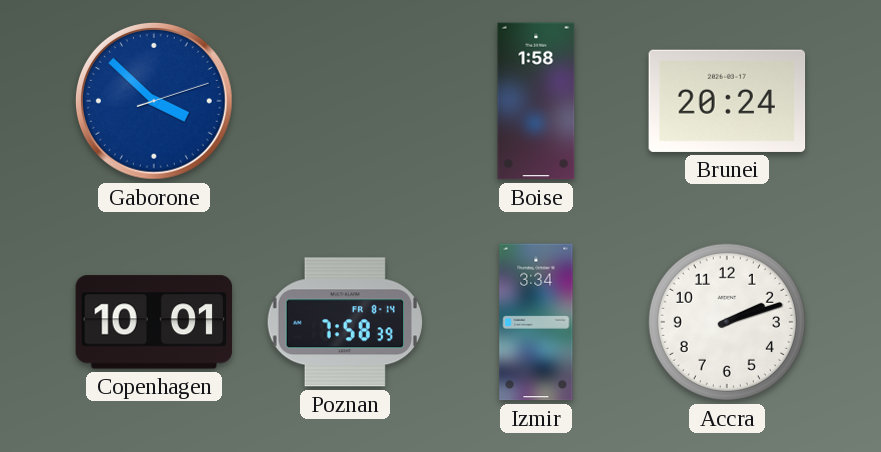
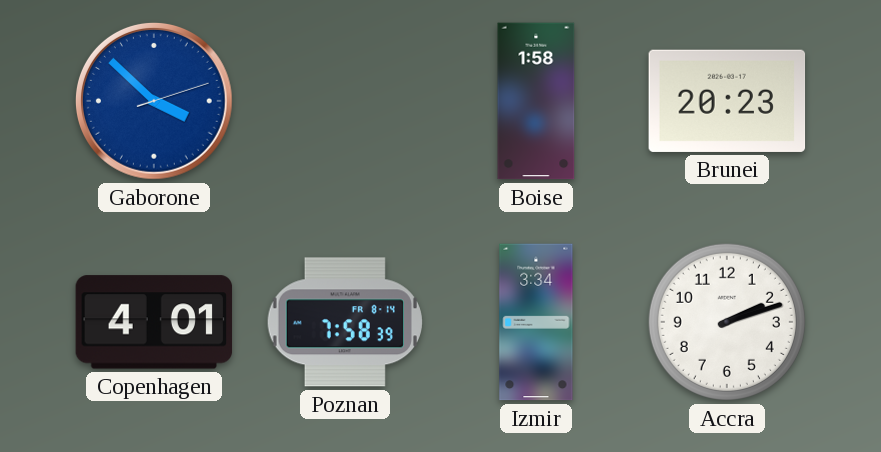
Brunei: 20:24 -> 20:23
Copenhagen: 10:01 -> 4:01
